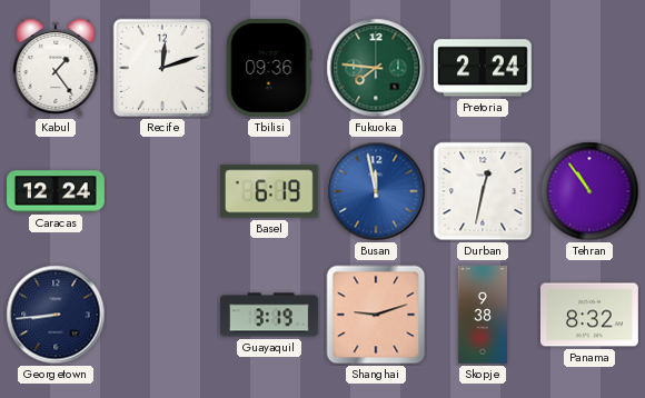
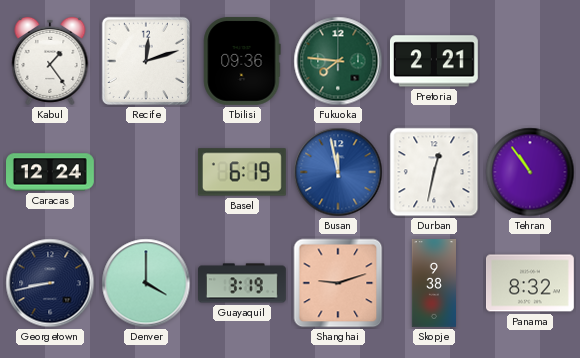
Pretoria: 2:24 -> 2:21
Georgetown: 8:44 -> 8:43
Denver: none -> 4:00
